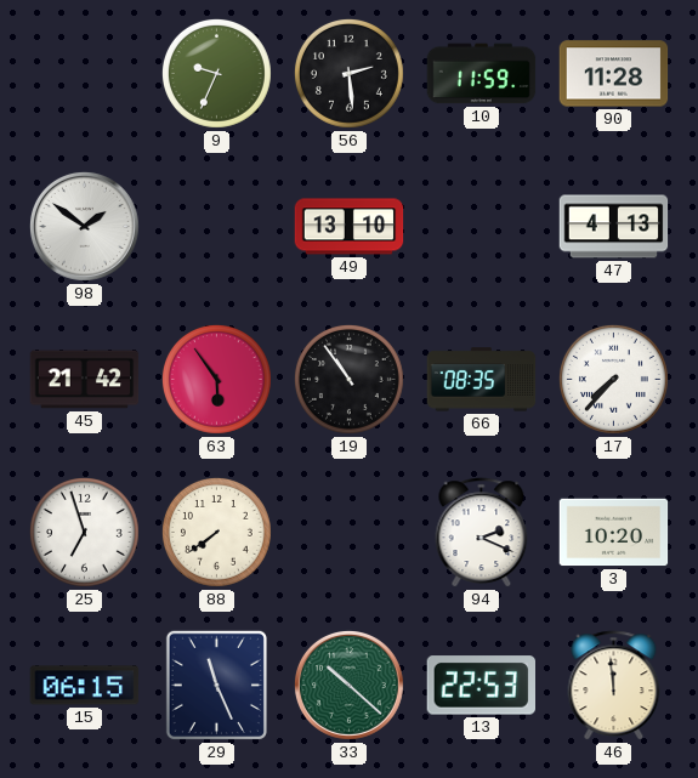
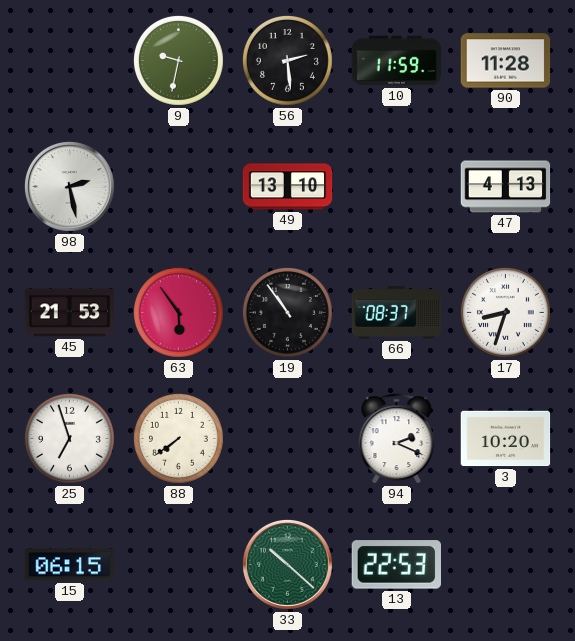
9: 9:34 -> 9:32
98: 1:51 -> 2:28
45: 21:42 -> 21:53
66: 08:35 -> 08:37
17: 7:37 -> 8:33
29: 11:26 -> none
46: 11:59 -> none
